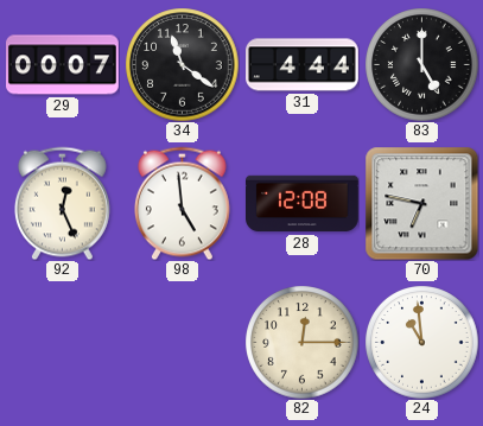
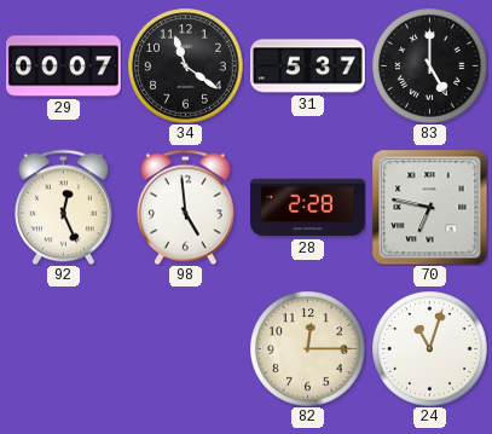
31: 4:44 -> 5:37
28: 12:08 -> 2:28
24: 10:59 -> 11:03
